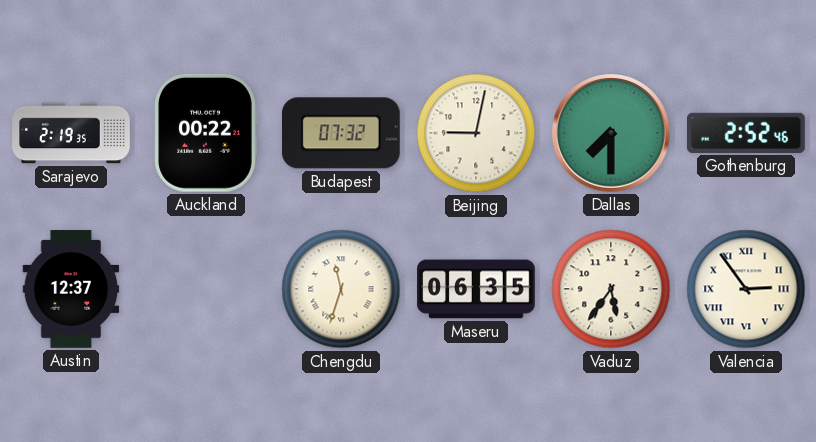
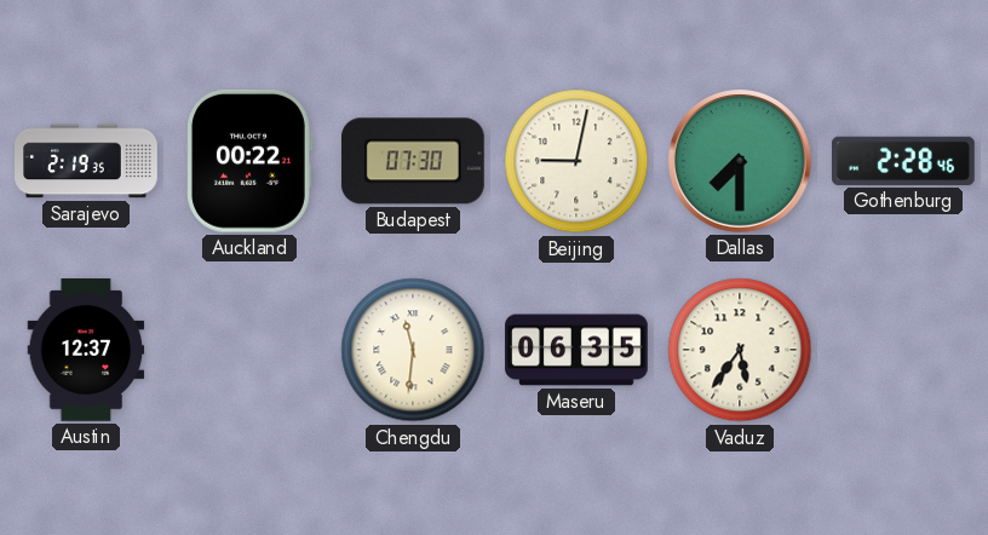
Budapest: 07:32 -> 07:30
Gothenburg: 2:52 -> 2:28
Chengdu: 11:33 -> 11:31
Valencia: 2:54 -> none
